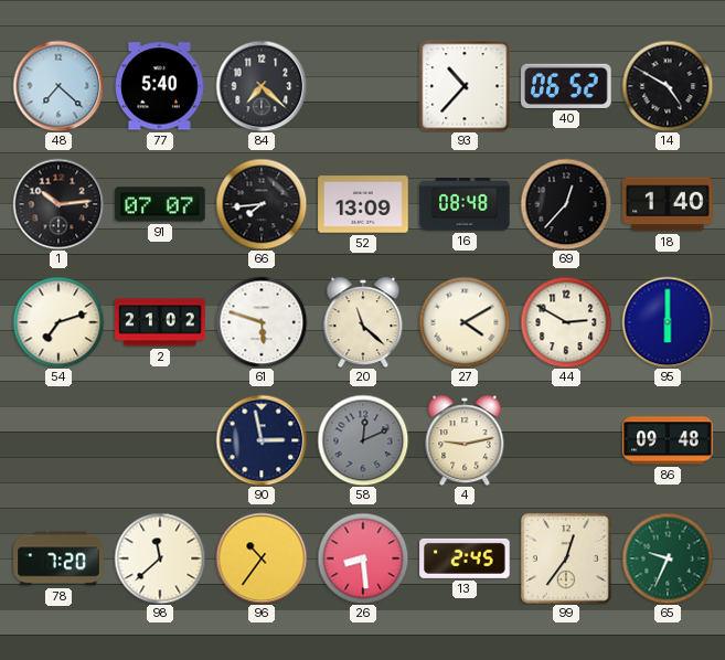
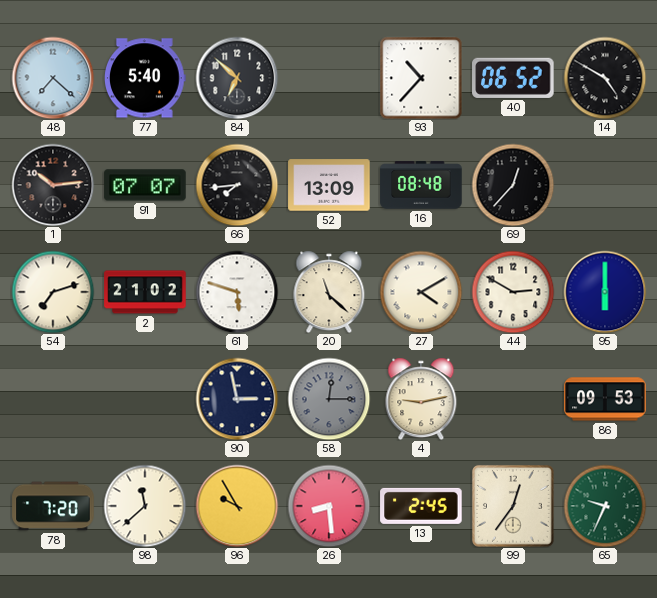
84: 7:22 -> 6:52
18: 1:40 -> none
58: 12:11 -> 12:15
86: 09:48 -> 09:53
96: 10:36 -> 9:55
